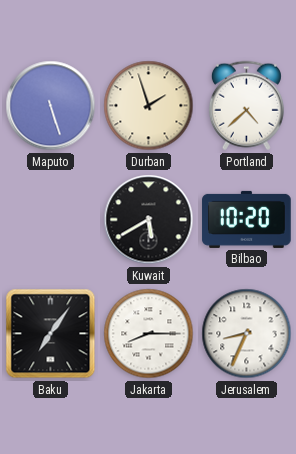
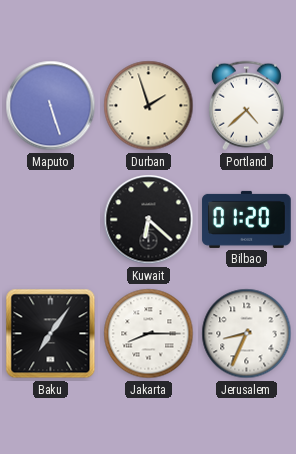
Kuwait: 5:40 -> 6:22
Bilbao: 10:20 -> 01:20
